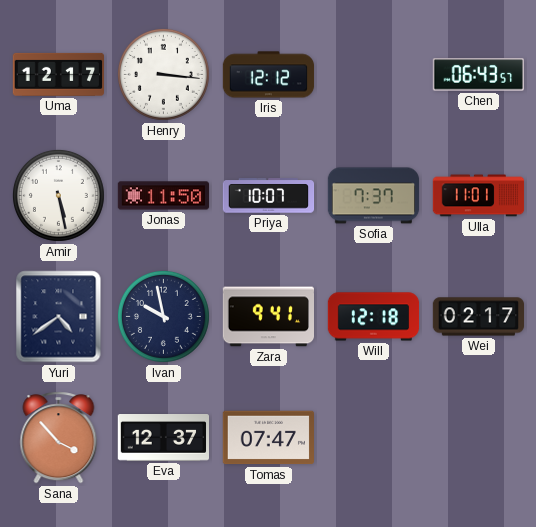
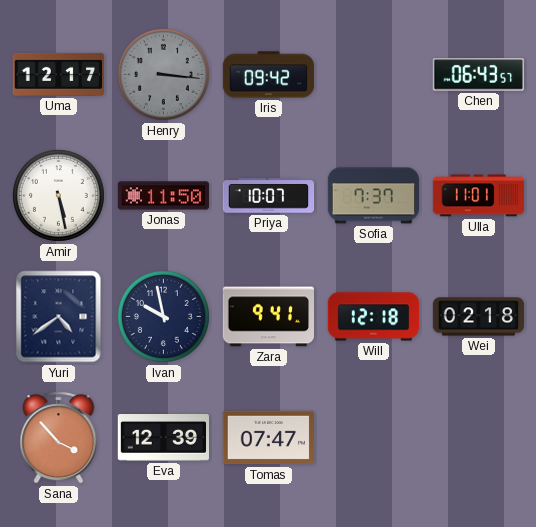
Henry dial: white -> grey
Iris: 12:12 -> 09:42
Wei: 02:17 -> 02:18
Eva: 12:37 -> 12:39
